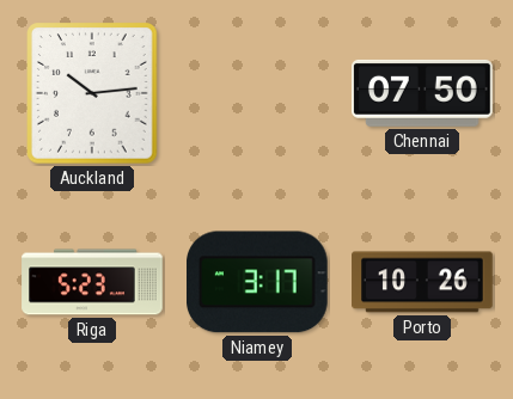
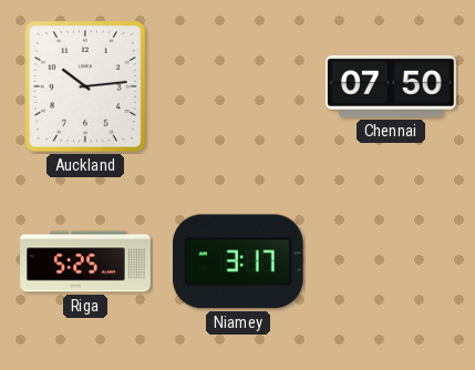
Riga: 5:23 -> 5:25
Porto: 10:26 -> none
